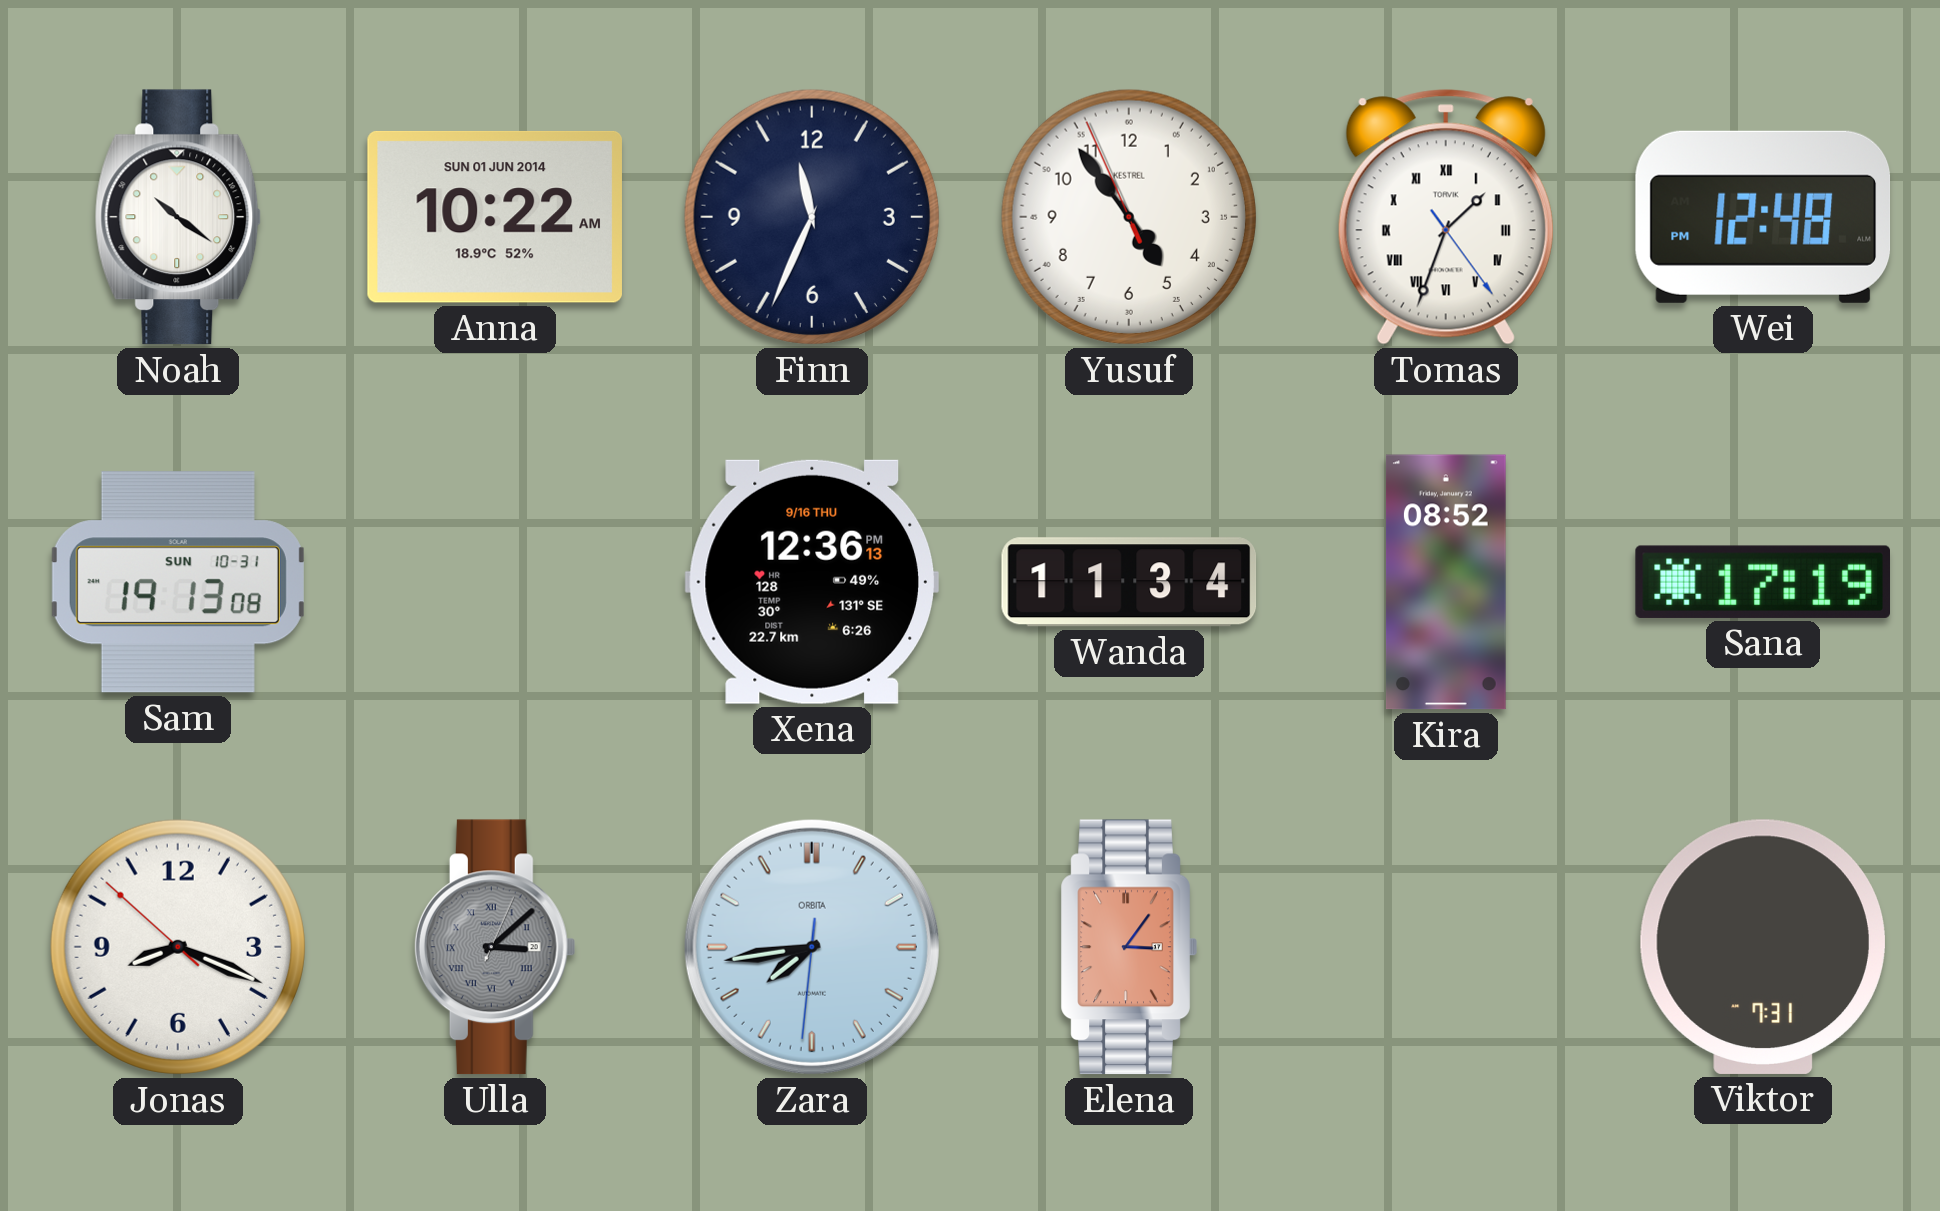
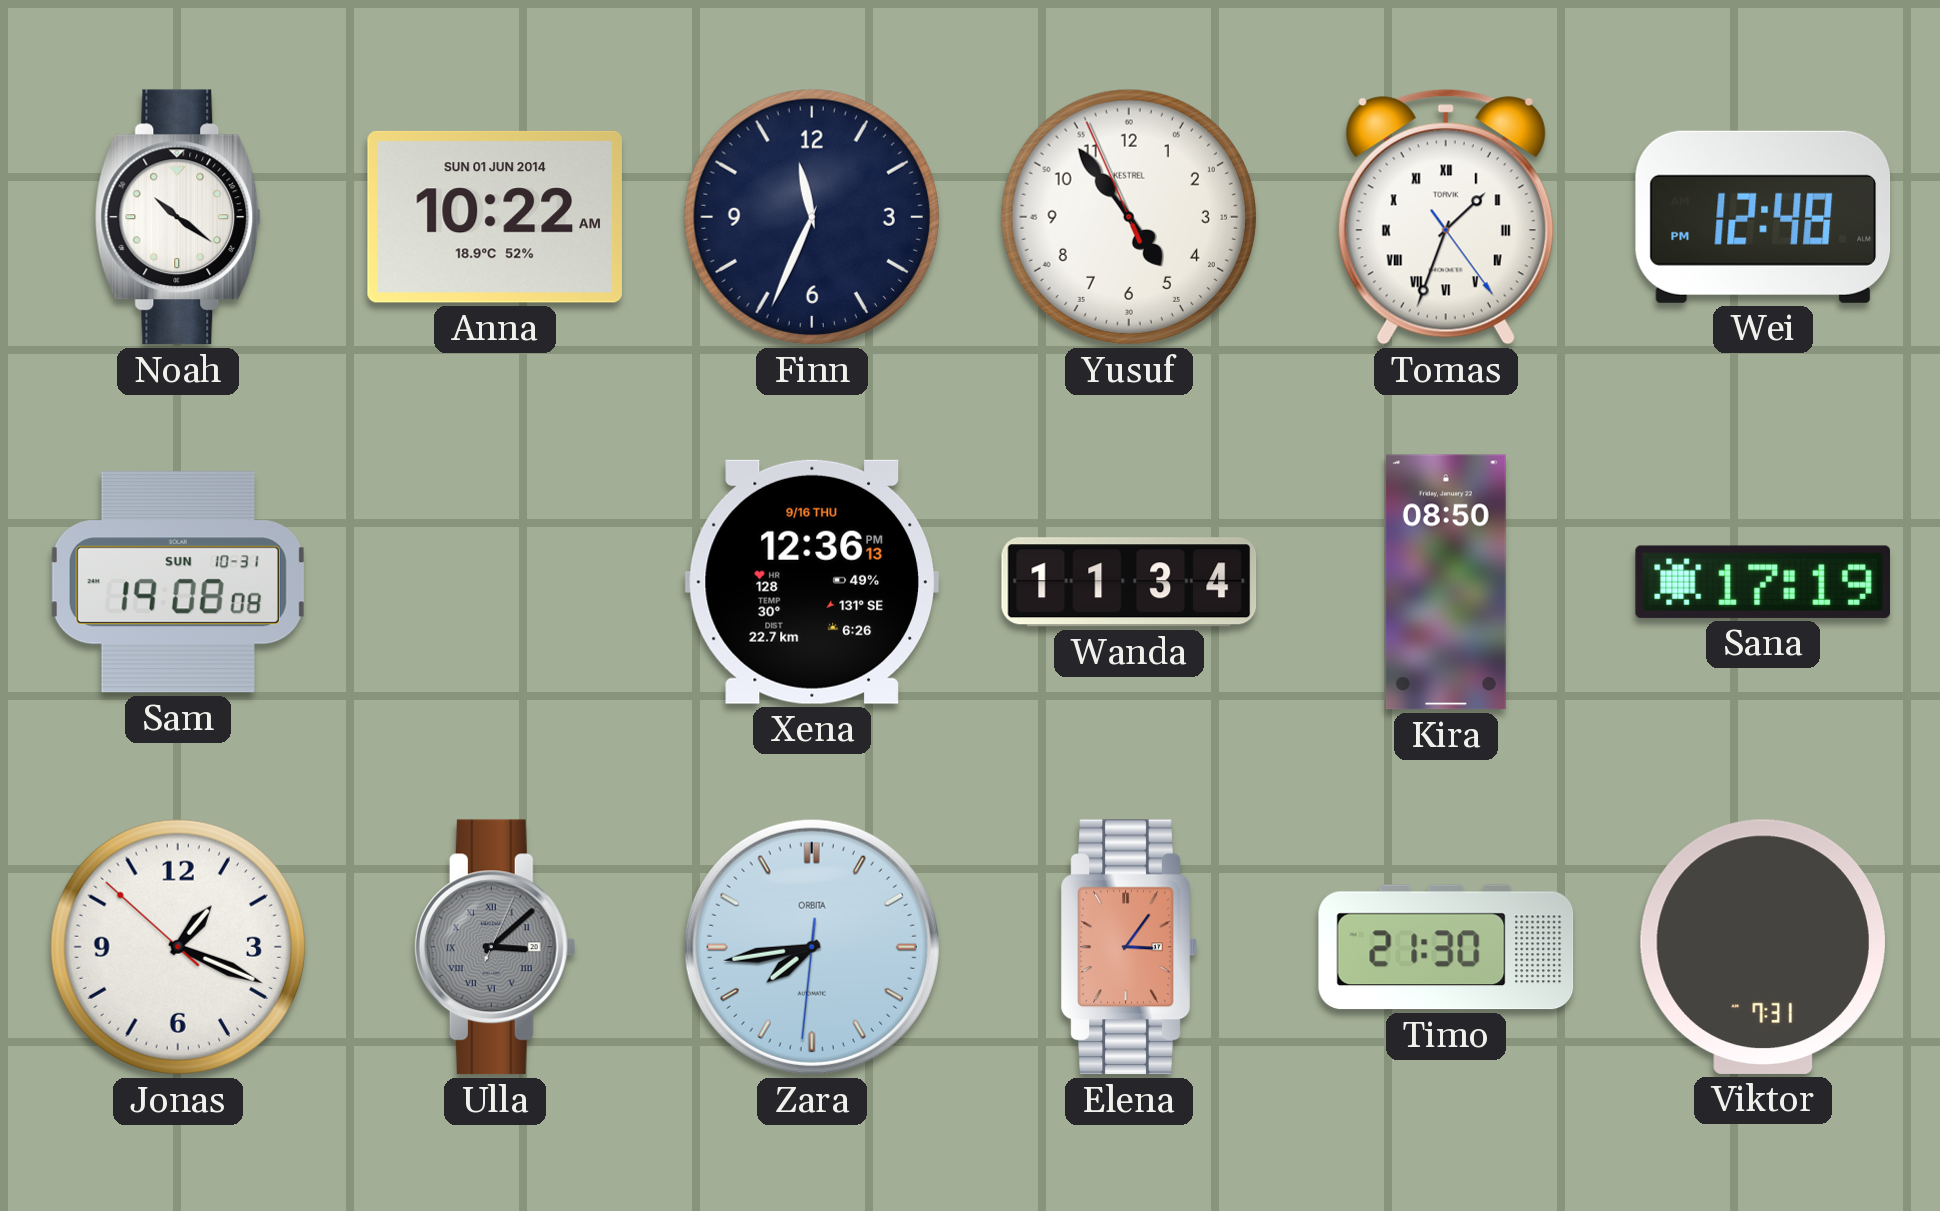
Sam: 19:13 -> 19:08
Kira: 08:52 -> 08:50
Jonas: 8:18 -> 1:18
Timo: none -> 21:30
